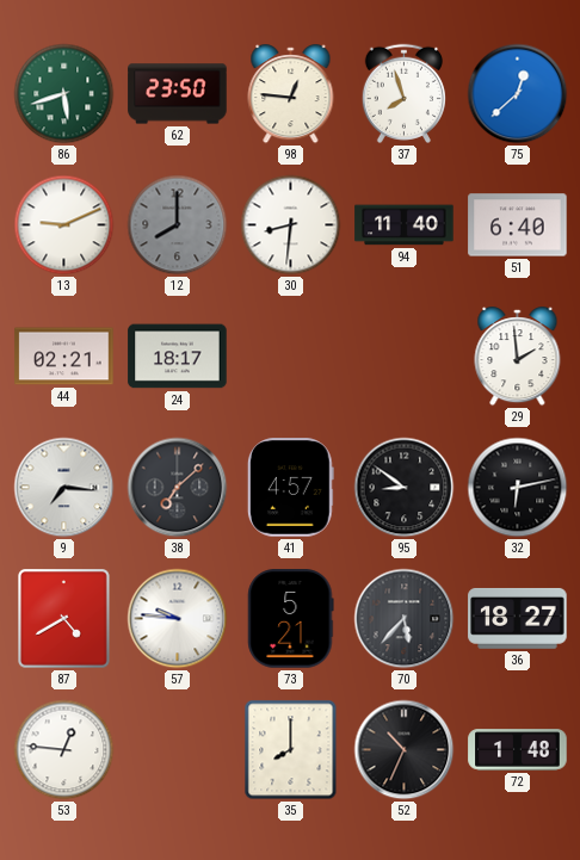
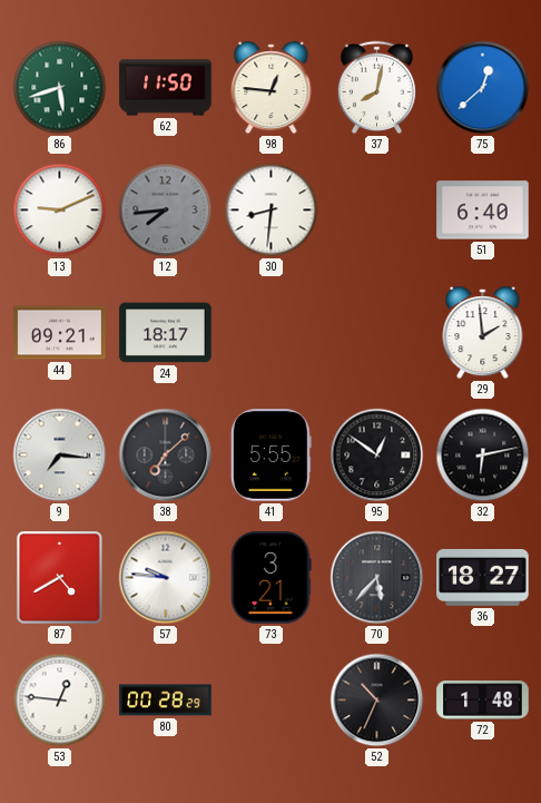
62: 23:50 -> 11:50
37: 7:57 -> 8:02
12: 8:00 -> 7:44
94: 11:40 -> none
44: 02:21 -> 09:21
41: 4:57 -> 5:55
95: 8:51 -> 12:51
73: 5:21 -> 3:21
80: none -> 00:28
35: 8:00 -> none
